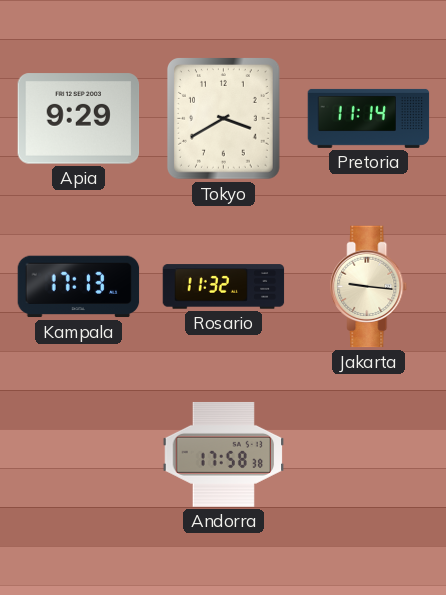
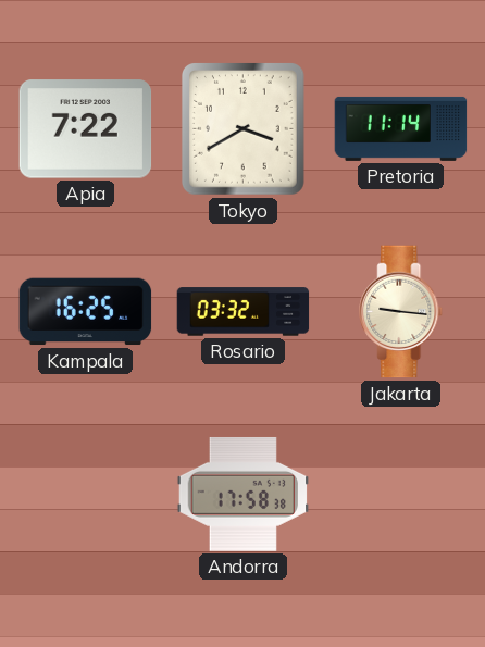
Apia: 9:29 -> 7:22
Kampala: 17:13 -> 16:25
Rosario: 11:32 -> 03:32
